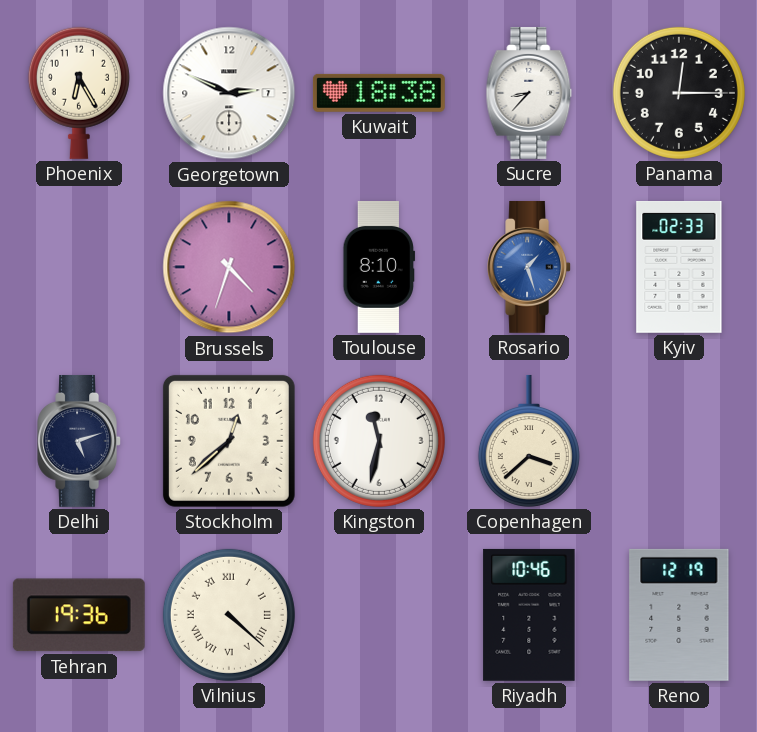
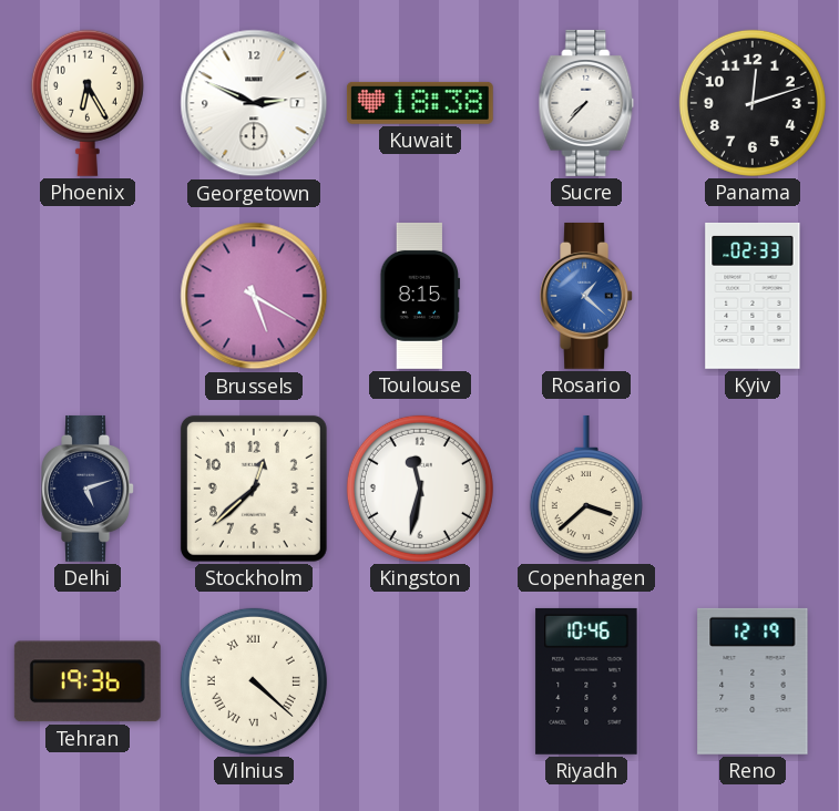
Sucre: 8:37 -> 7:37
Panama: 12:15 -> 12:12
Brussels: 4:33 -> 5:20
Toulouse: 8:10 -> 8:15
Rosario: 1:27 -> 1:22
